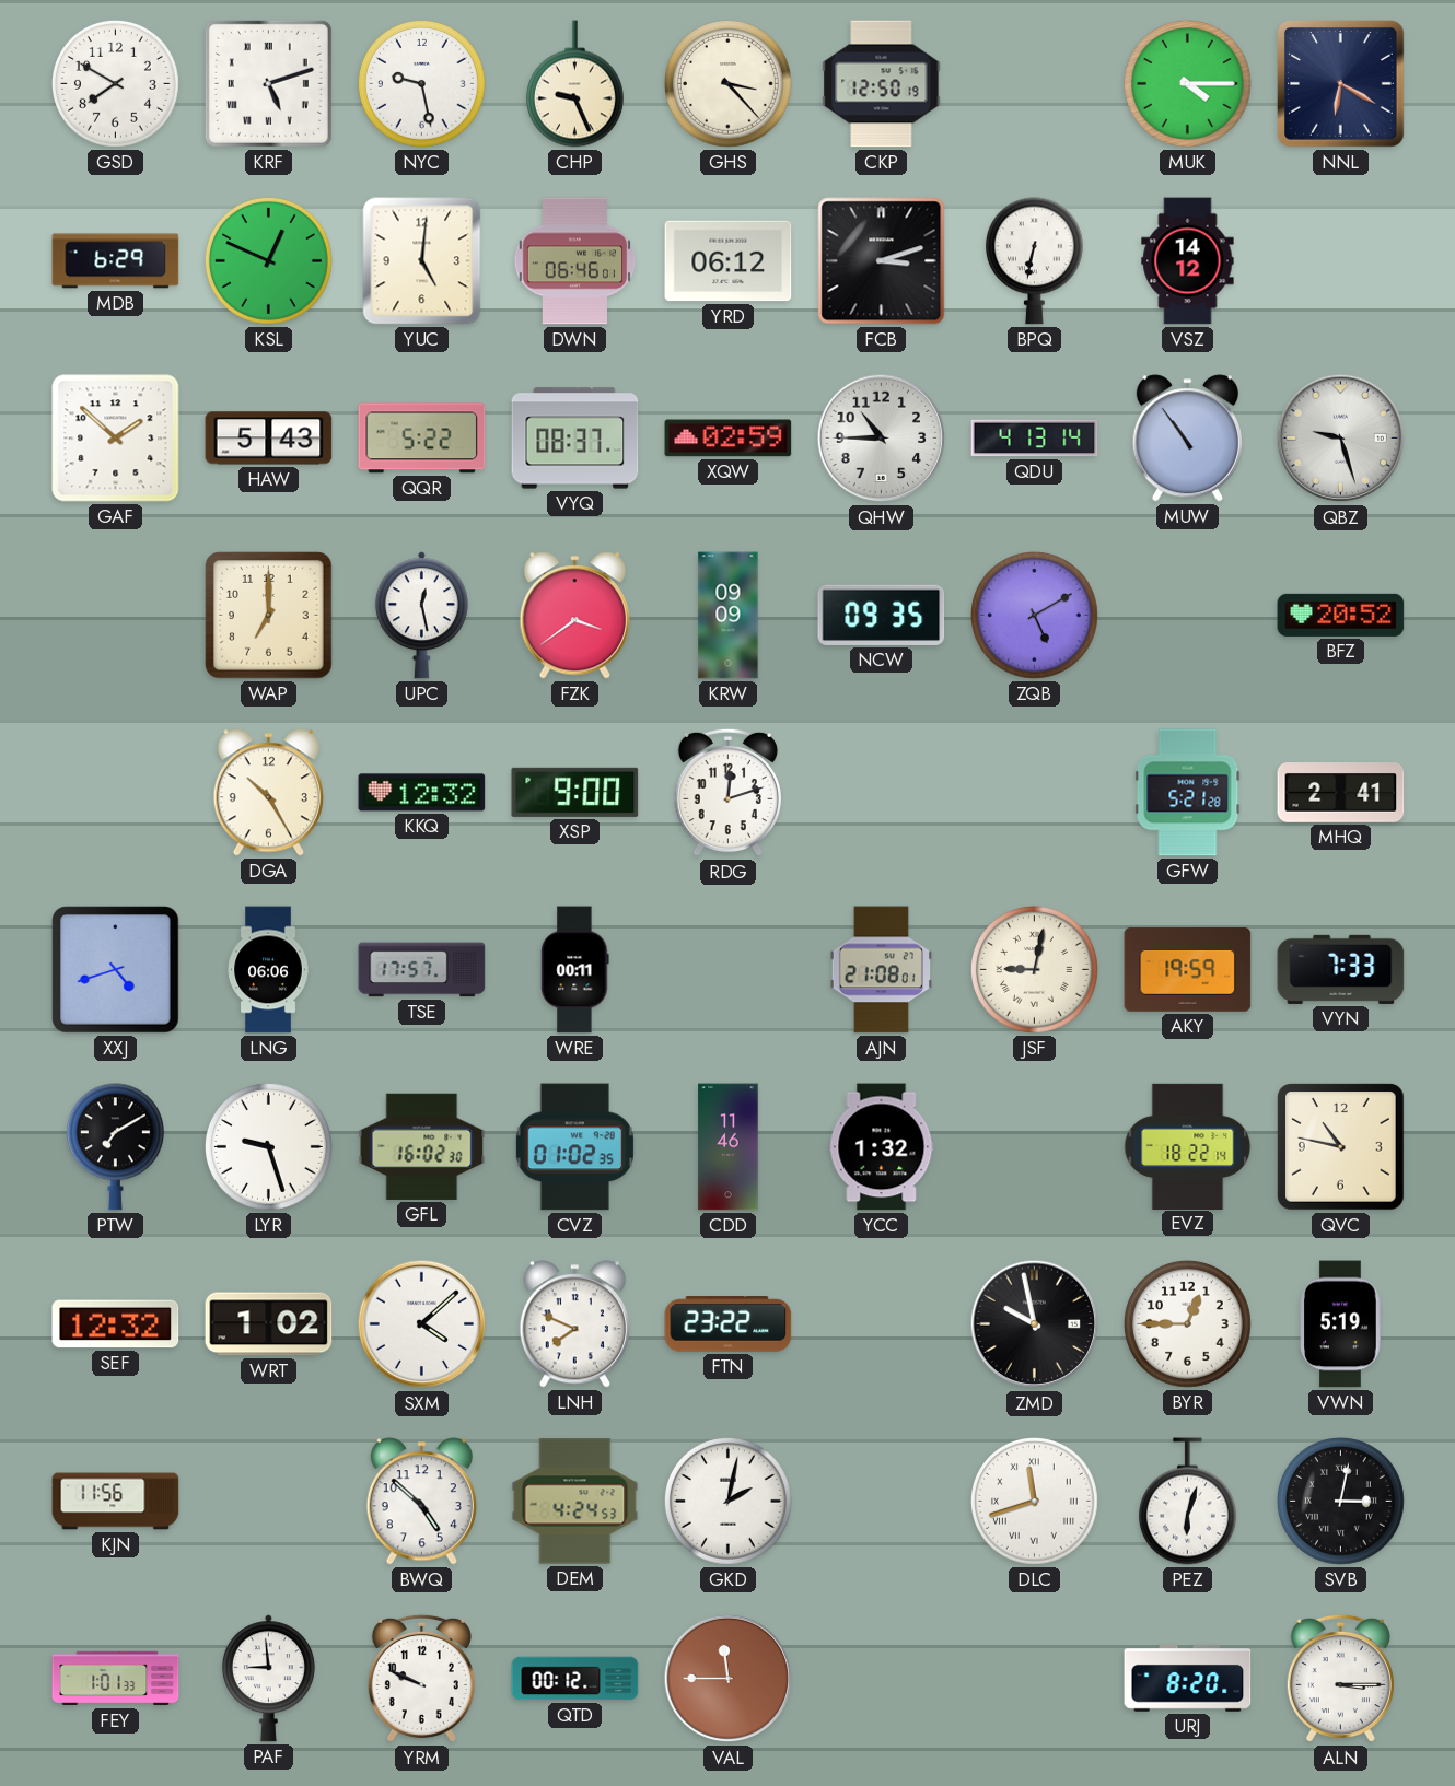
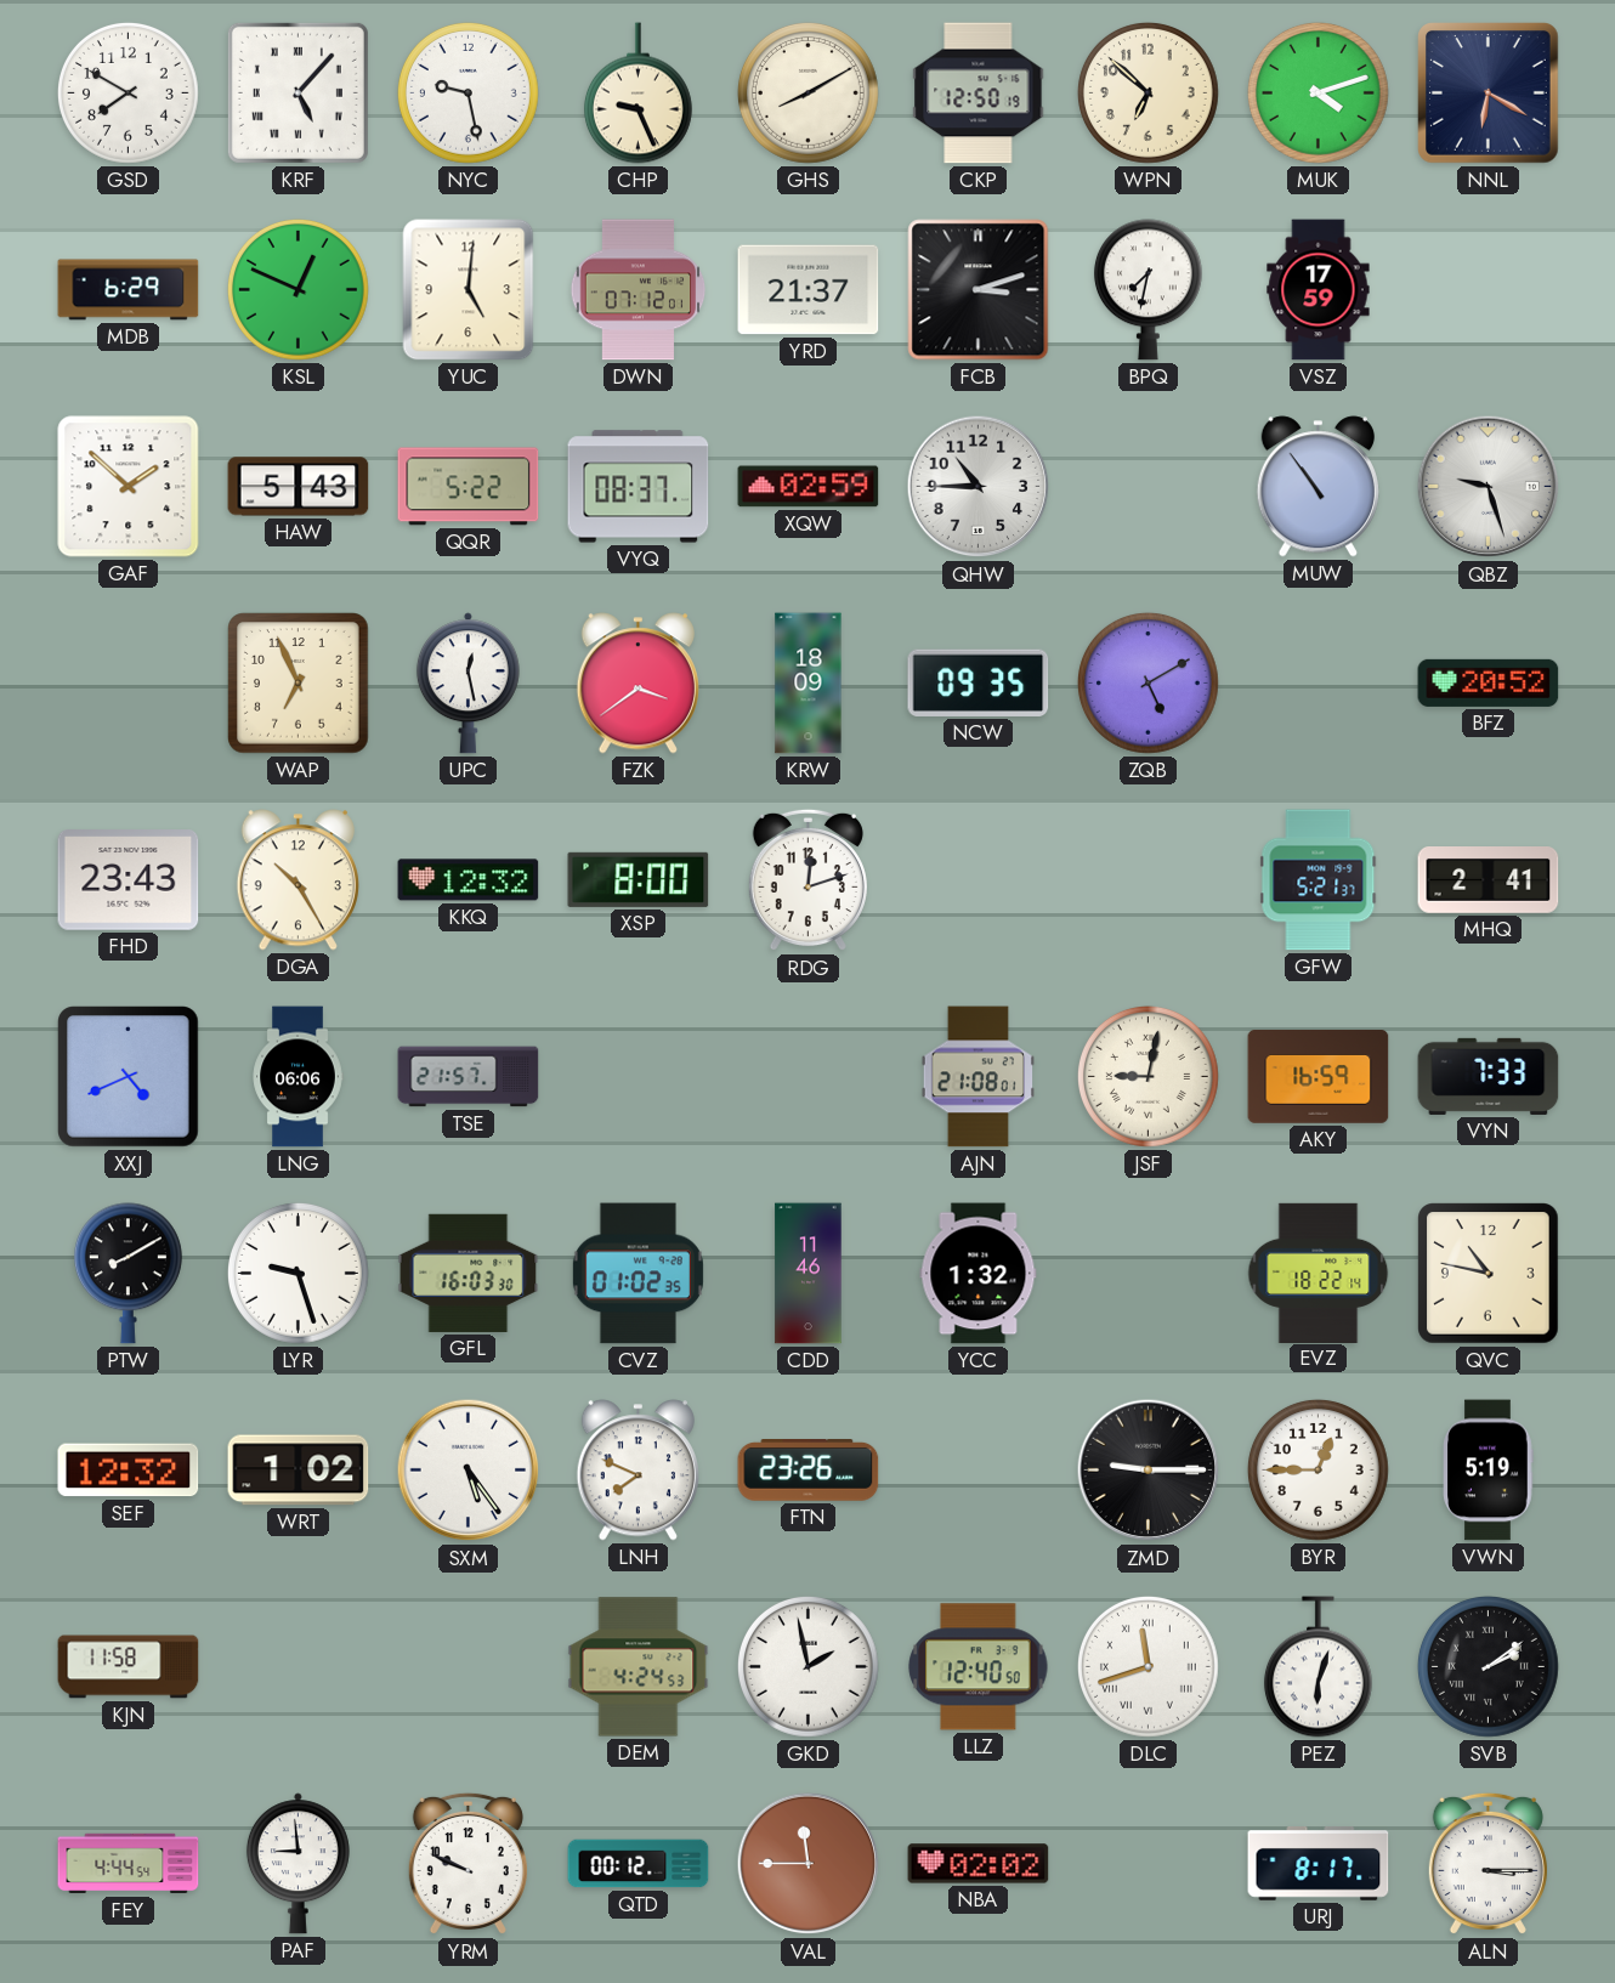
KRF: 5:12 -> 5:07
GHS: 3:23 -> 8:10
WPN: none -> 6:52
MUK: 4:15 -> 4:12
DWN: 06:46 -> 07:12
YRD: 06:12 -> 21:37
BPQ: 6:32 -> 7:32
VSZ: 14:12 -> 17:59
QDU: 4:13 -> none
WAP: 7:00 -> 6:56
KRW: 09:09 -> 18:09
FHD: none -> 23:43
XSP: 9:00 -> 8:00
GFW: 5:21:28 -> 5:21:37
XXJ: 4:42 -> 4:41
TSE: 17:57 -> 21:57
WRE: 00:11 -> none
AKY: 19:59 -> 16:59
PTW: 7:10 -> 8:10
GFL: 16:02 -> 16:03
SXM: 4:08 -> 5:24
FTN: 23:22 -> 23:26
ZMD: 9:58 -> 9:15
KJN: 11:56 -> 11:58
BWQ: 4:52 -> none
GKD: 2:02 -> 1:58
LLZ: none -> 12:40
SVB: 3:02 -> 2:09
FEY: 1:01 -> 4:44
NBA: none -> 02:02
URJ: 8:20 -> 8:17
